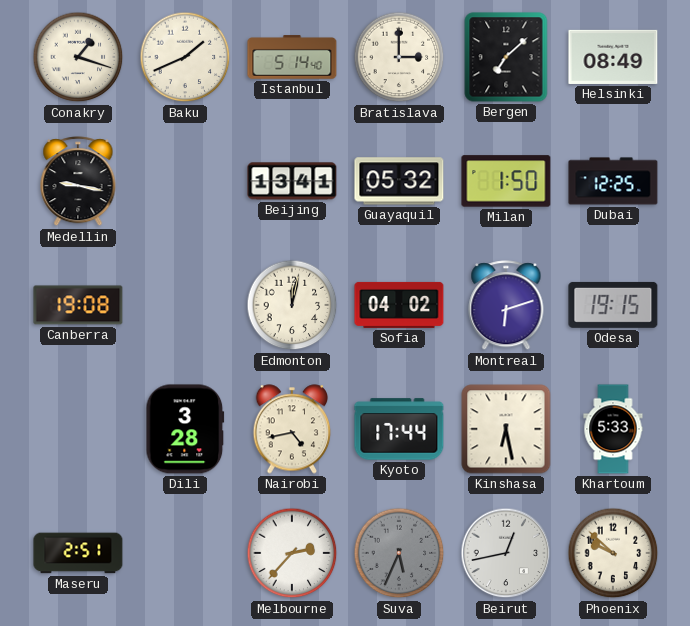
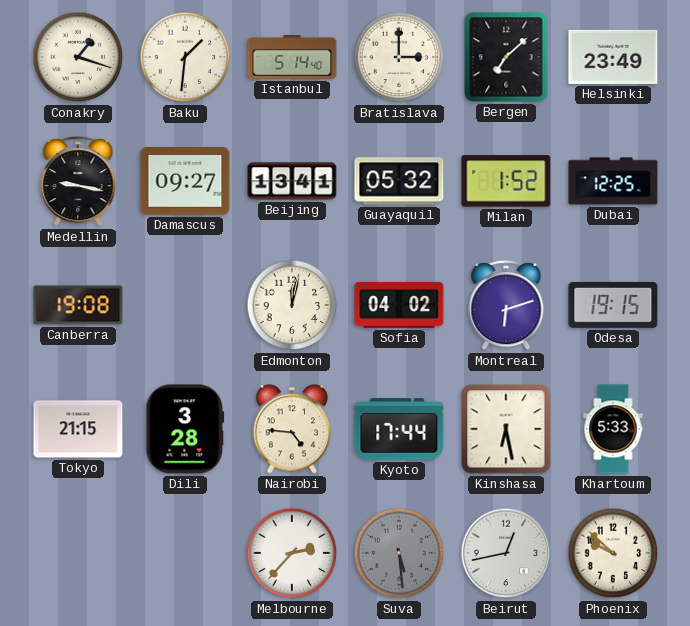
Baku: 1:41 -> 1:31
Helsinki: 08:49 -> 23:49
Damascus: none -> 09:27
Milan: 1:50 -> 1:52
Tokyo: none -> 21:15
Nairobi: 4:43 -> 4:46
Maseru: 2:51 -> none
Suva: 5:34 -> 5:29
